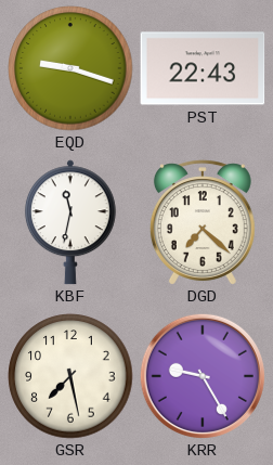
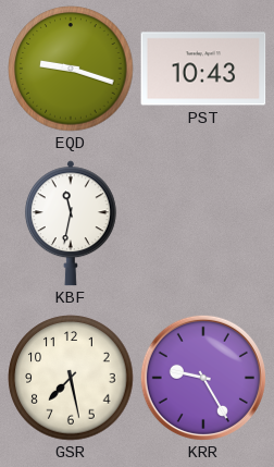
PST: 22:43 -> 10:43
DGD: 7:22 -> none
